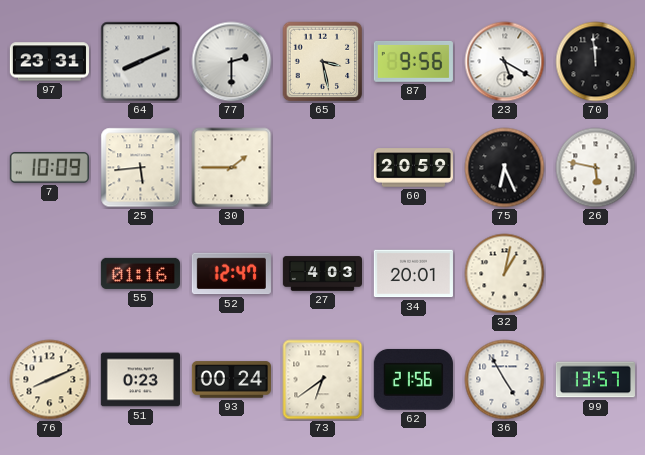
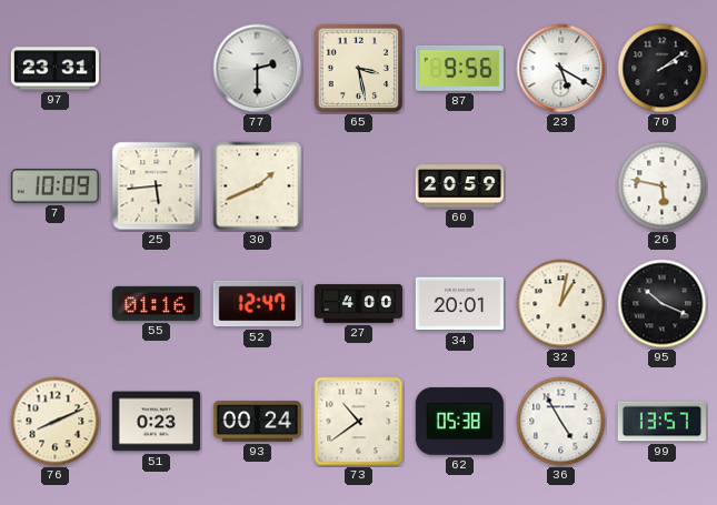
64: 8:11 -> none
70: 11:59 -> 2:09
30: 1:45 -> 1:41
75: 6:26 -> none
27: 4:03 -> 4:00
95: none -> 10:19
73: 6:39 -> 10:39
62: 21:56 -> 05:38
